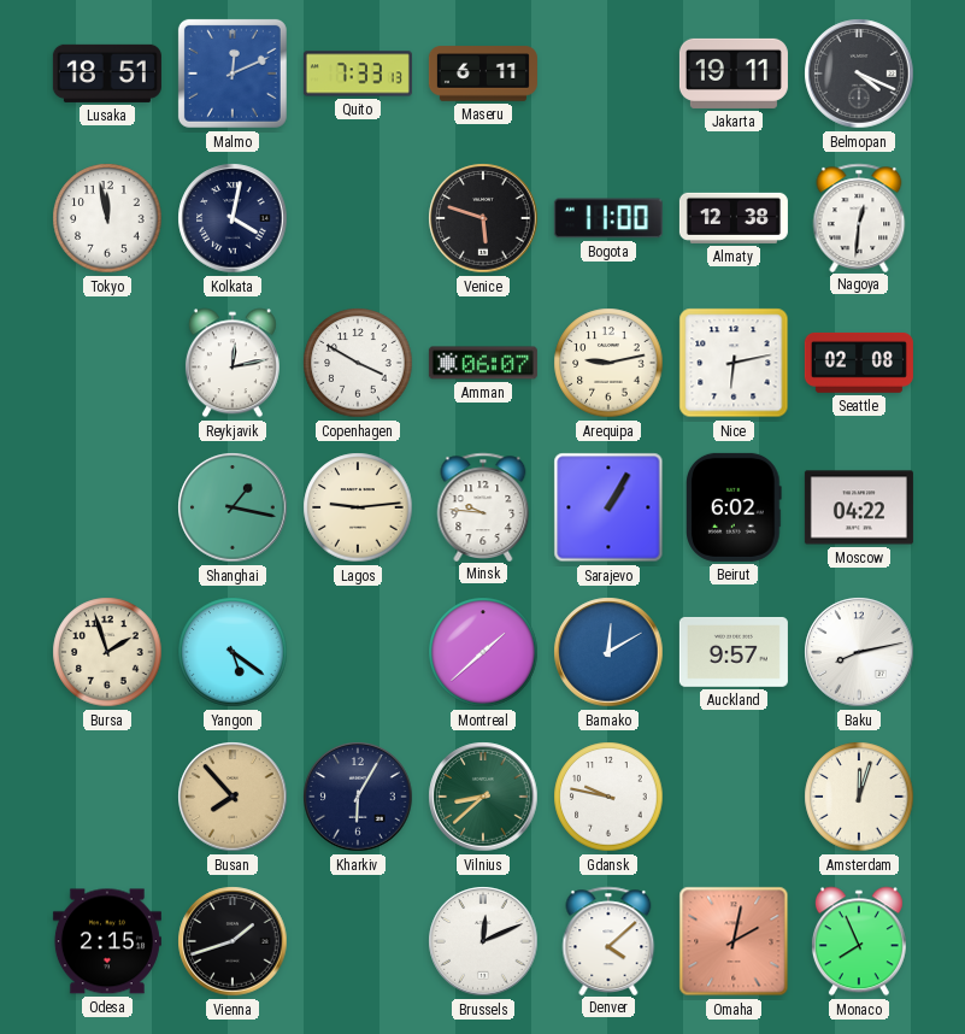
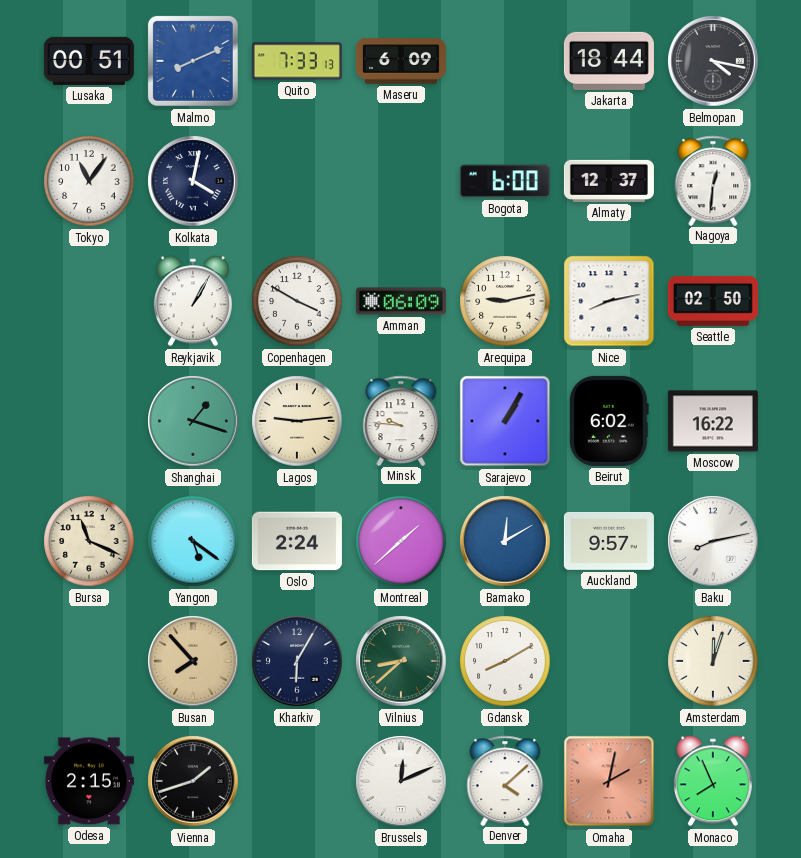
Lusaka: 18:51 -> 00:51
Malmo: 12:11 -> 8:11
Maseru: 6:11 -> 6:09
Jakarta: 19:11 -> 18:44
Belmopan: 4:19 -> 4:17
Tokyo: 11:58 -> 11:06
Venice: 5:48 -> none
Bogota: 11:00 -> 6:00
Almaty: 12:38 -> 12:37
Reykjavik: 12:13 -> 1:05
Amman: 06:07 -> 06:09
Nice: 6:13 -> 8:13
Seattle: 02:08 -> 02:50
Shanghai: 1:17 -> 1:18
Moscow: 04:22 -> 16:22
Bursa: 1:57 -> 11:19
Oslo: none -> 2:24
Gdansk: 9:47 -> 8:10
